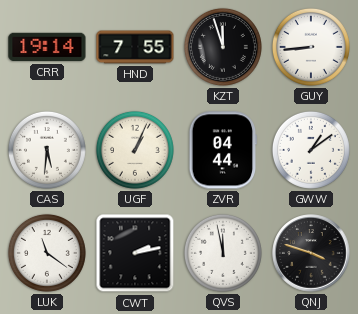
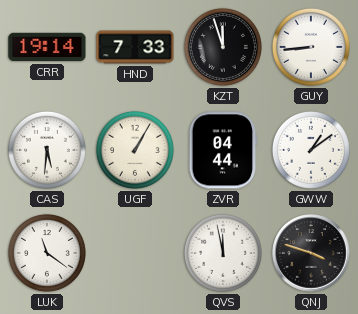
HND: 7:55 -> 7:33
UGF: 1:04 -> 1:05
CWT: 2:13 -> none
